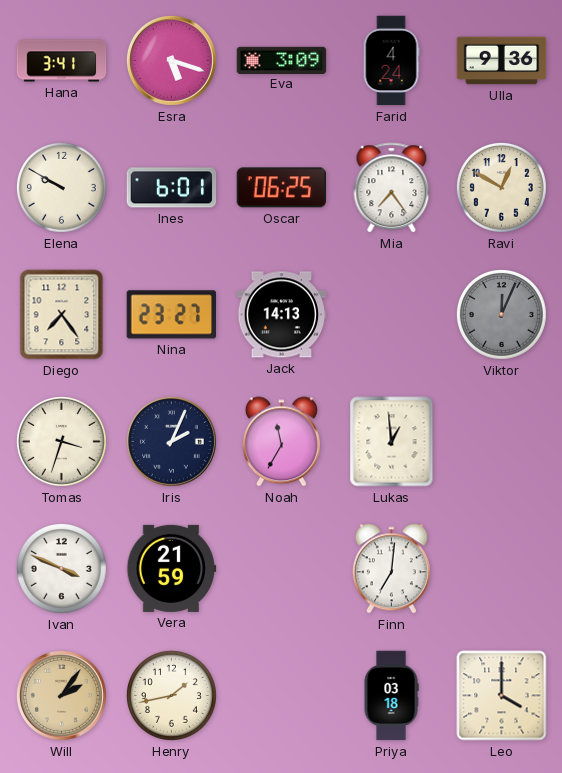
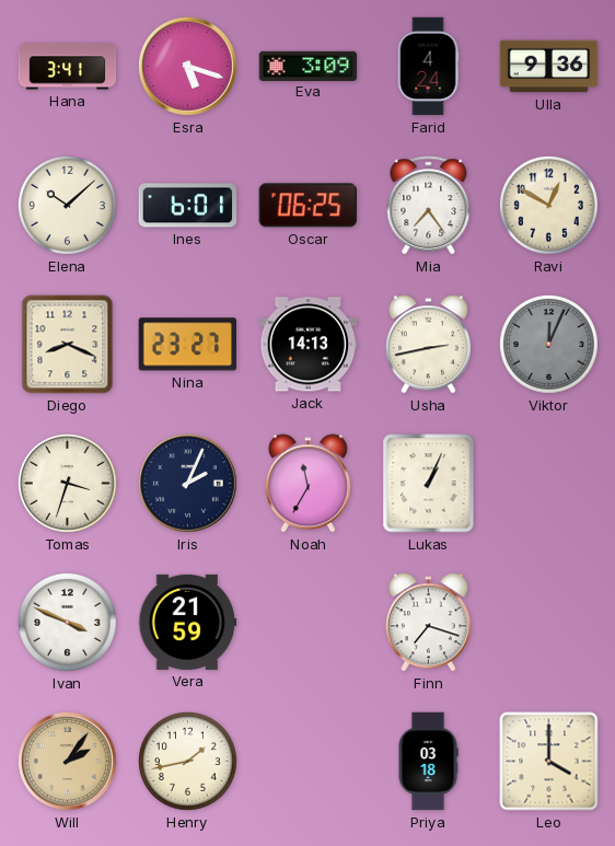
Elena: 9:50 -> 10:08
Diego: 7:24 -> 8:19
Usha: none -> 2:43
Lukas: 12:59 -> 1:04
Finn: 7:01 -> 7:18
